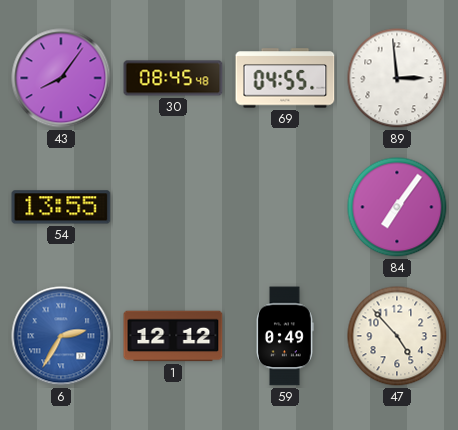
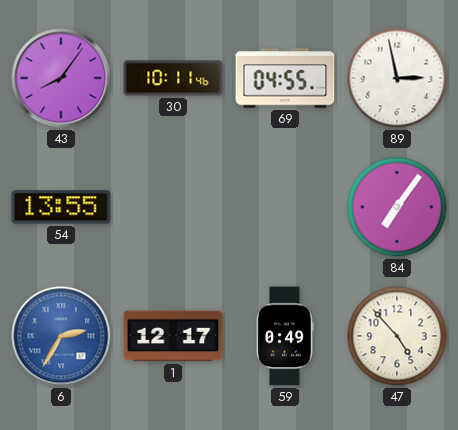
30: 08:45 -> 10:11
89: 2:59 -> 2:58
1: 12:12 -> 12:17
